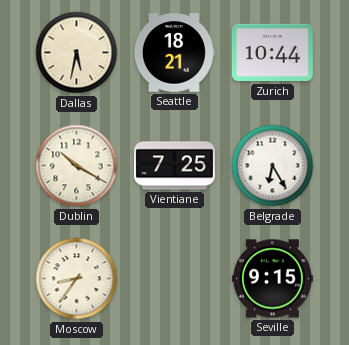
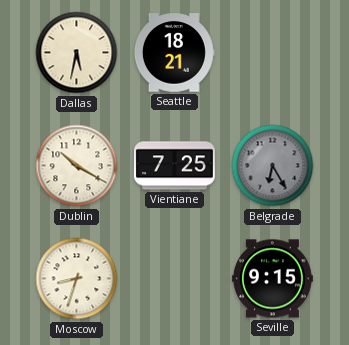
Zurich: 10:44 -> none
Belgrade dial: white -> grey
Moscow: 8:36 -> 8:33
